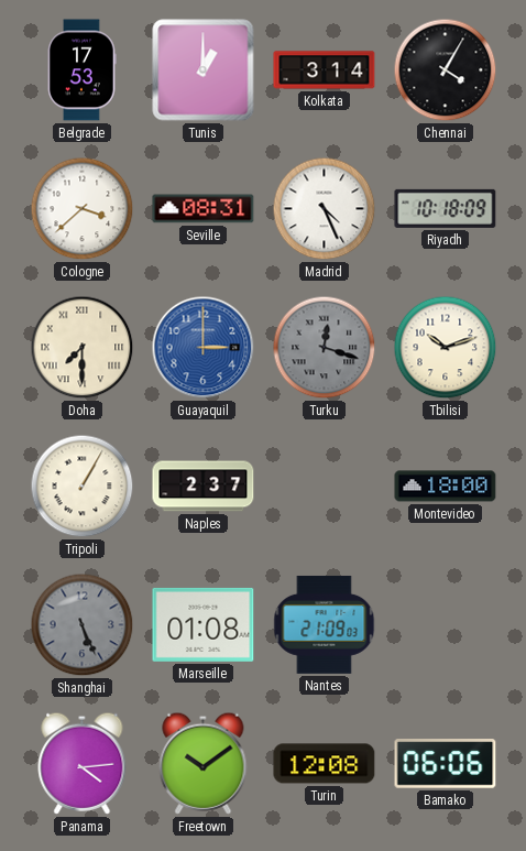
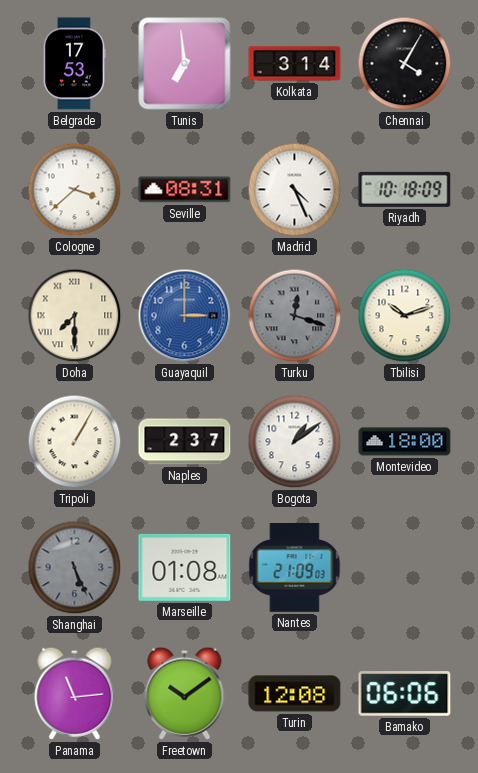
Tunis: 1:00 -> 6:59
Bogota: none -> 1:09
Panama: 4:14 -> 11:14
